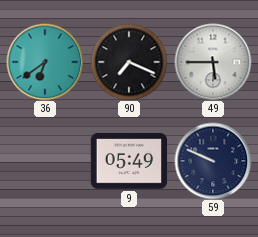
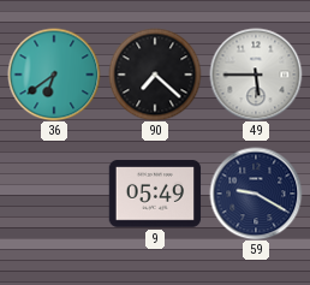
90: 7:19 -> 7:22
59: 9:49 -> 9:20
